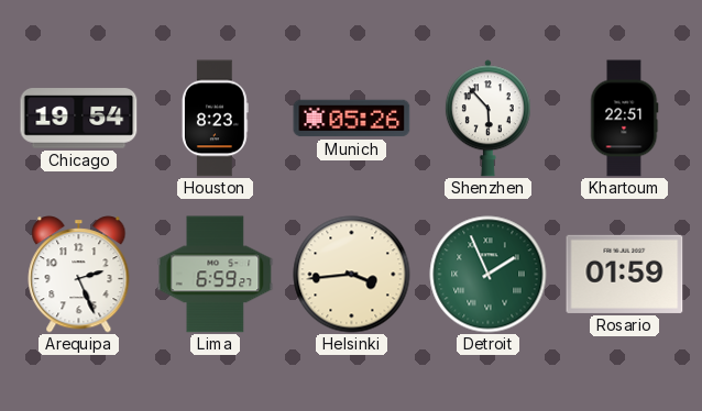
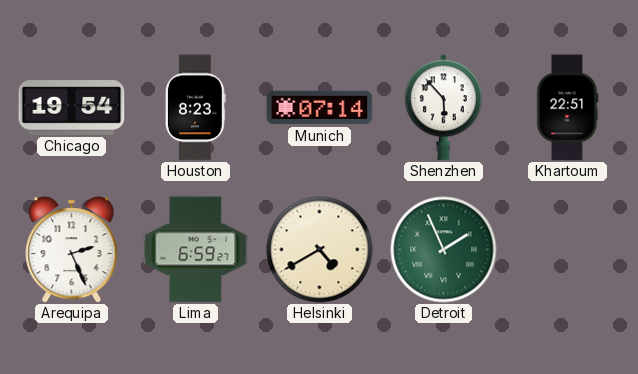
Munich: 05:26 -> 07:14
Helsinki: 3:44 -> 4:40
Rosario: 01:59 -> none
